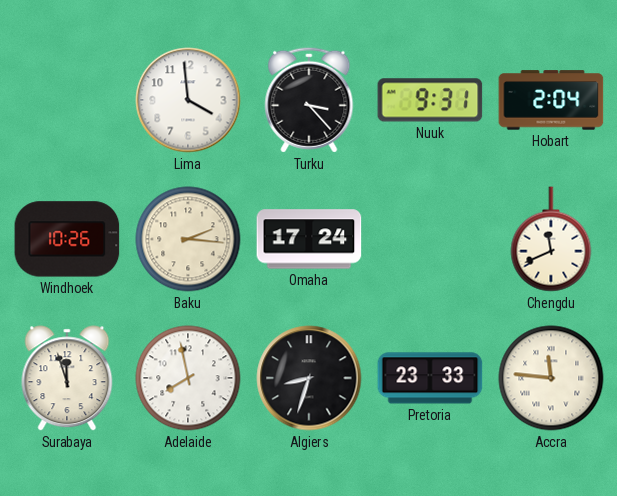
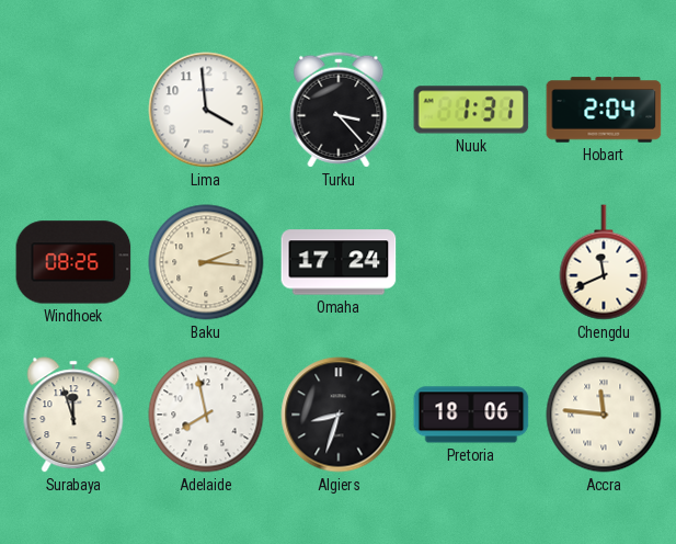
Nuuk: 9:31 -> 1:31
Windhoek: 10:26 -> 08:26
Pretoria: 23:33 -> 18:06
